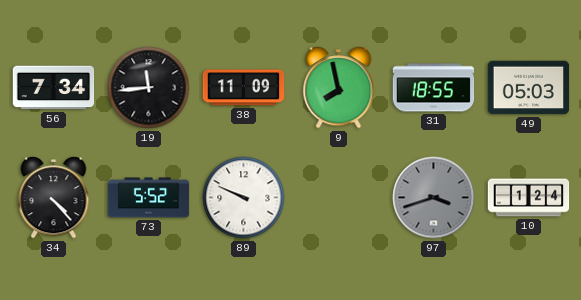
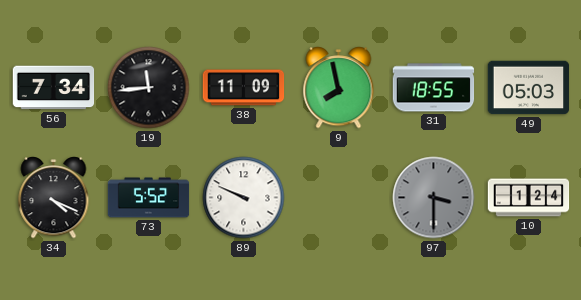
34: 4:23 -> 4:19
97: 3:42 -> 3:30
